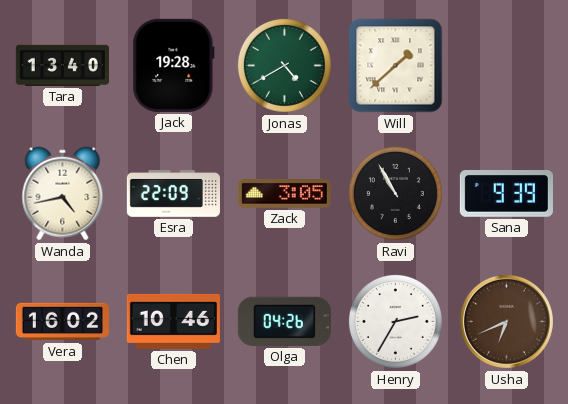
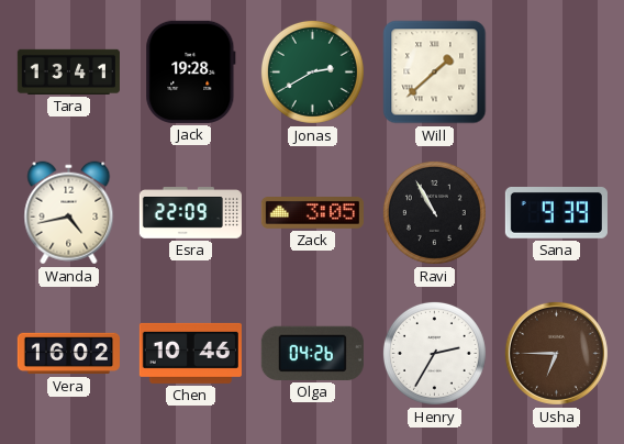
Tara: 13:40 -> 13:41
Jonas: 4:40 -> 2:40
Usha: 6:41 -> 6:45
